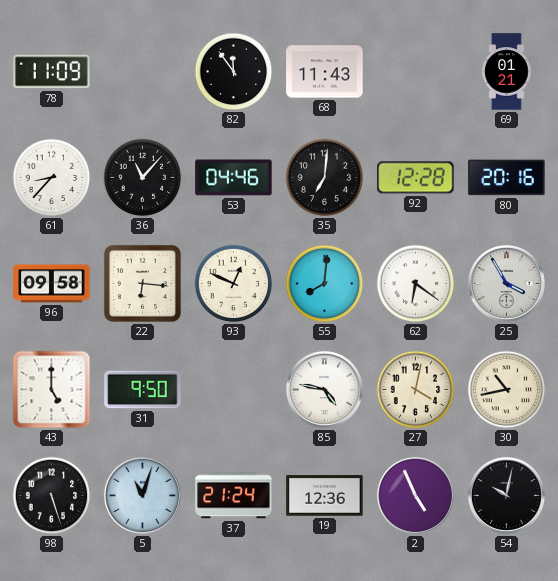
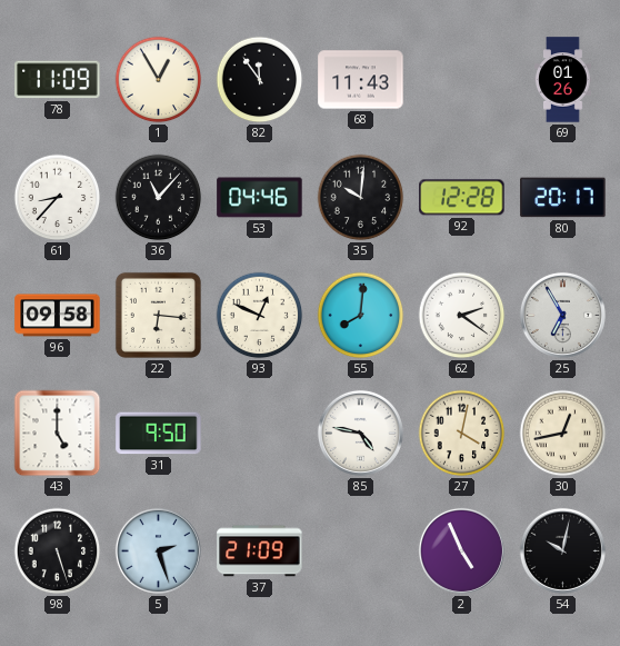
1: none -> 12:55
69: 01:21 -> 01:26
35: 7:01 -> 10:01
80: 20:16 -> 20:17
62: 6:21 -> 2:21
25: 3:55 -> 6:55
30: 10:43 -> 12:43
5: 11:03 -> 2:27
37: 21:24 -> 21:09
19: 12:36 -> none
